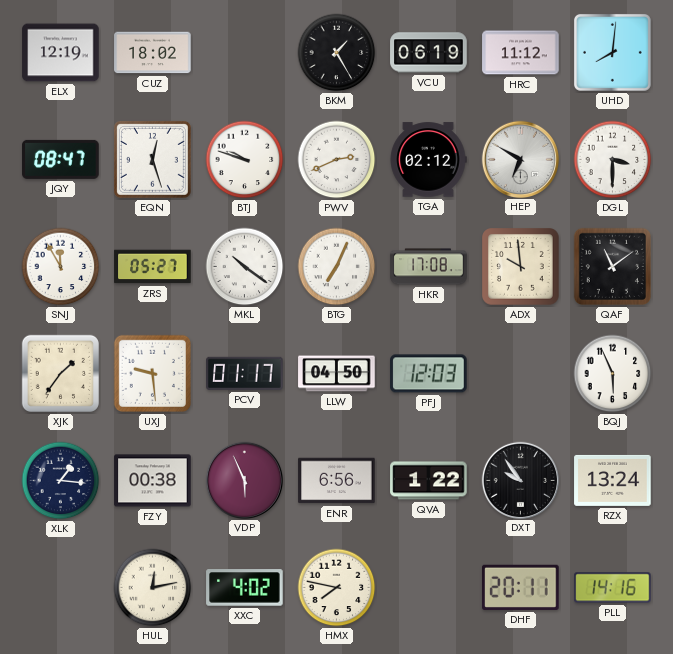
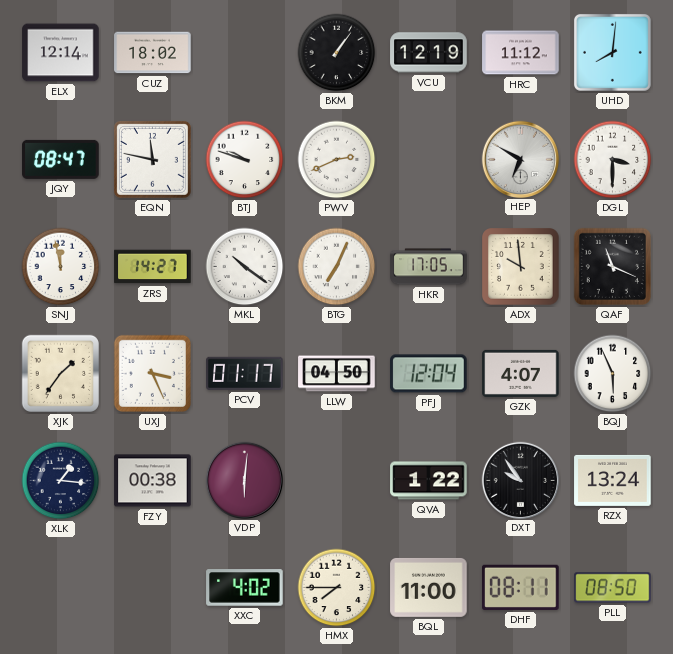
ELX: 12:19 -> 12:14
BKM: 1:25 -> 1:06
VCU: 06:19 -> 12:19
EQN: 12:27 -> 11:47
TGA: 02:12 -> none
SNJ: 11:55 -> 11:58
ZRS: 05:27 -> 14:27
HKR: 17:08 -> 17:05
QAF: 11:09 -> 11:19
UXJ: 9:29 -> 3:26
PFJ: 12:03 -> 12:04
GZK: none -> 4:07
VDP: 5:56 -> 6:01
ENR: 6:56 -> none
HUL: 12:13 -> none
HMX: 7:47 -> 7:45
BQL: none -> 11:00
DHF: 20:11 -> 08:11
PLL: 14:16 -> 08:50
